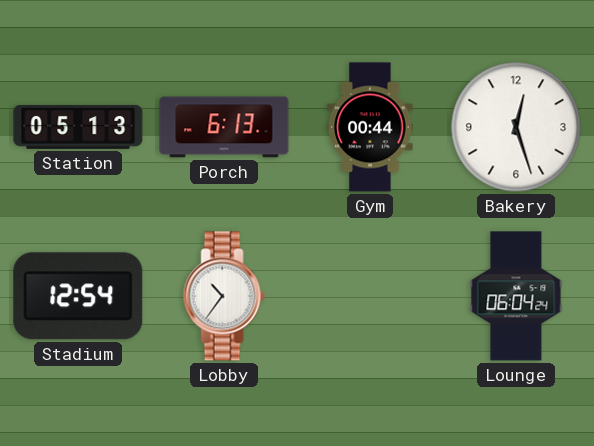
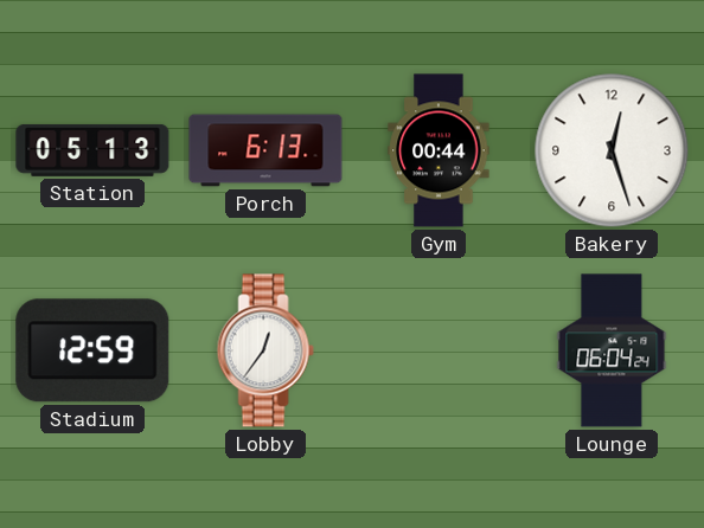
Stadium: 12:54 -> 12:59
Lobby: 10:36 -> 12:36
